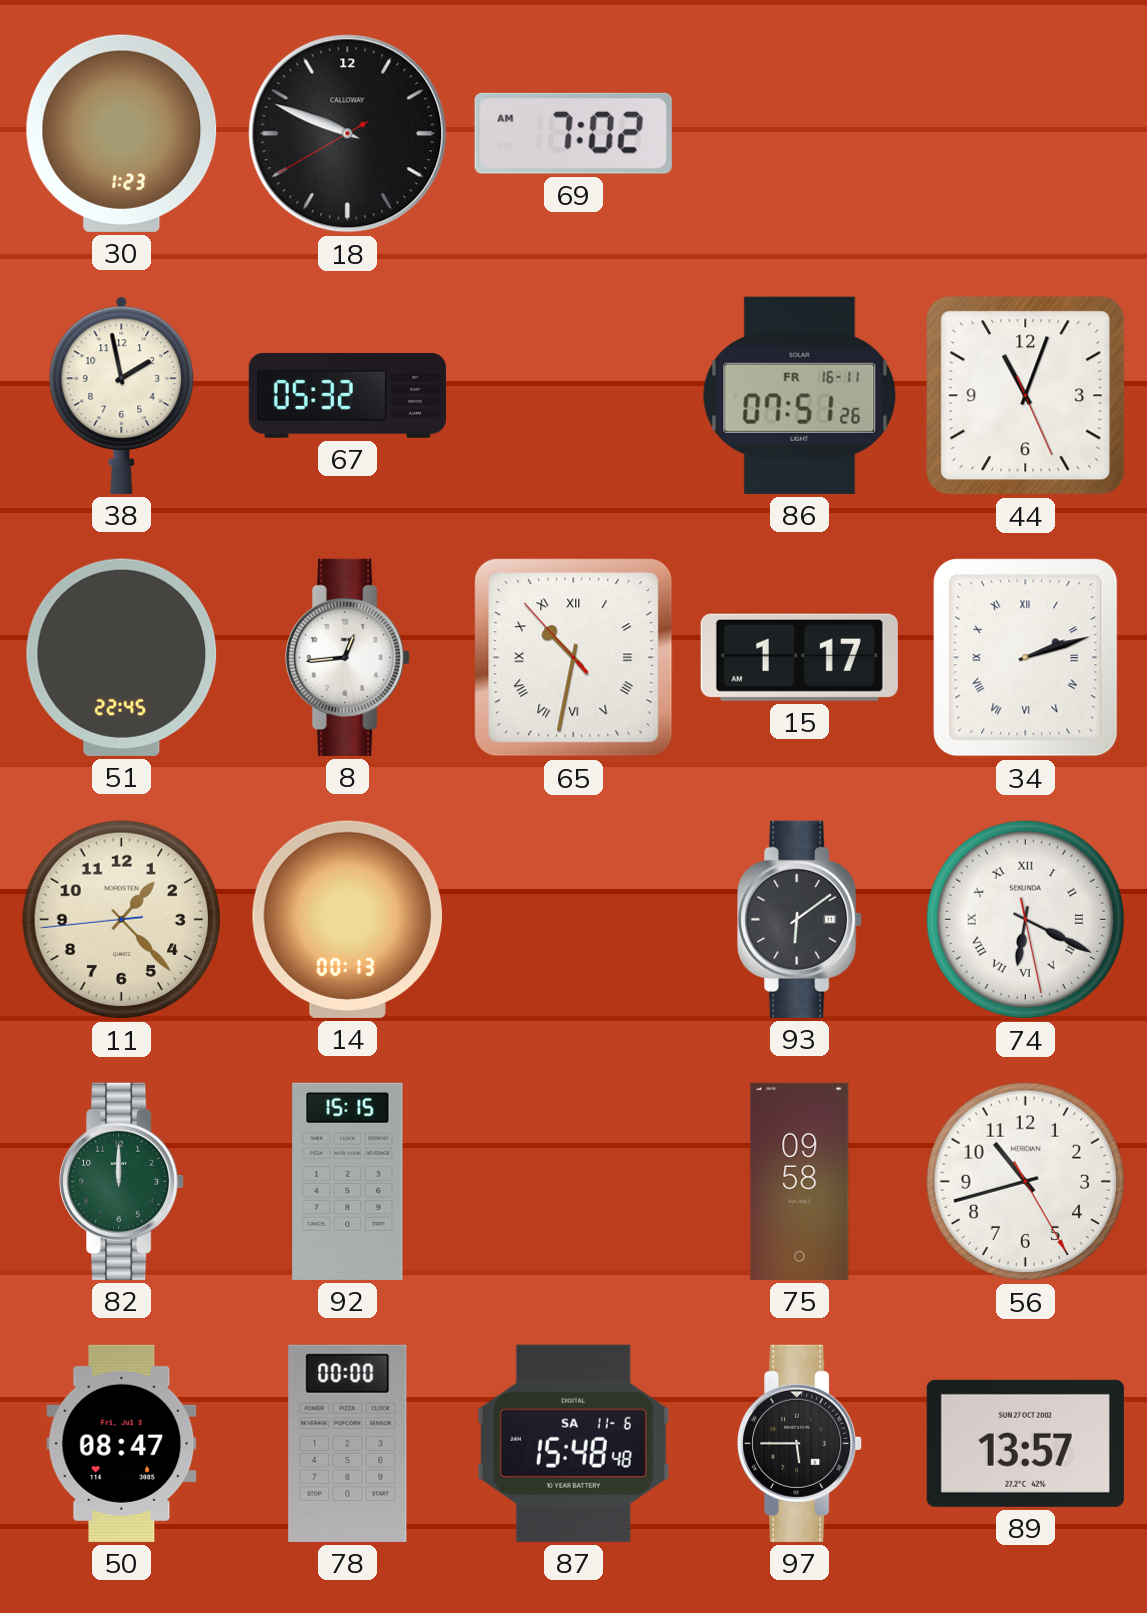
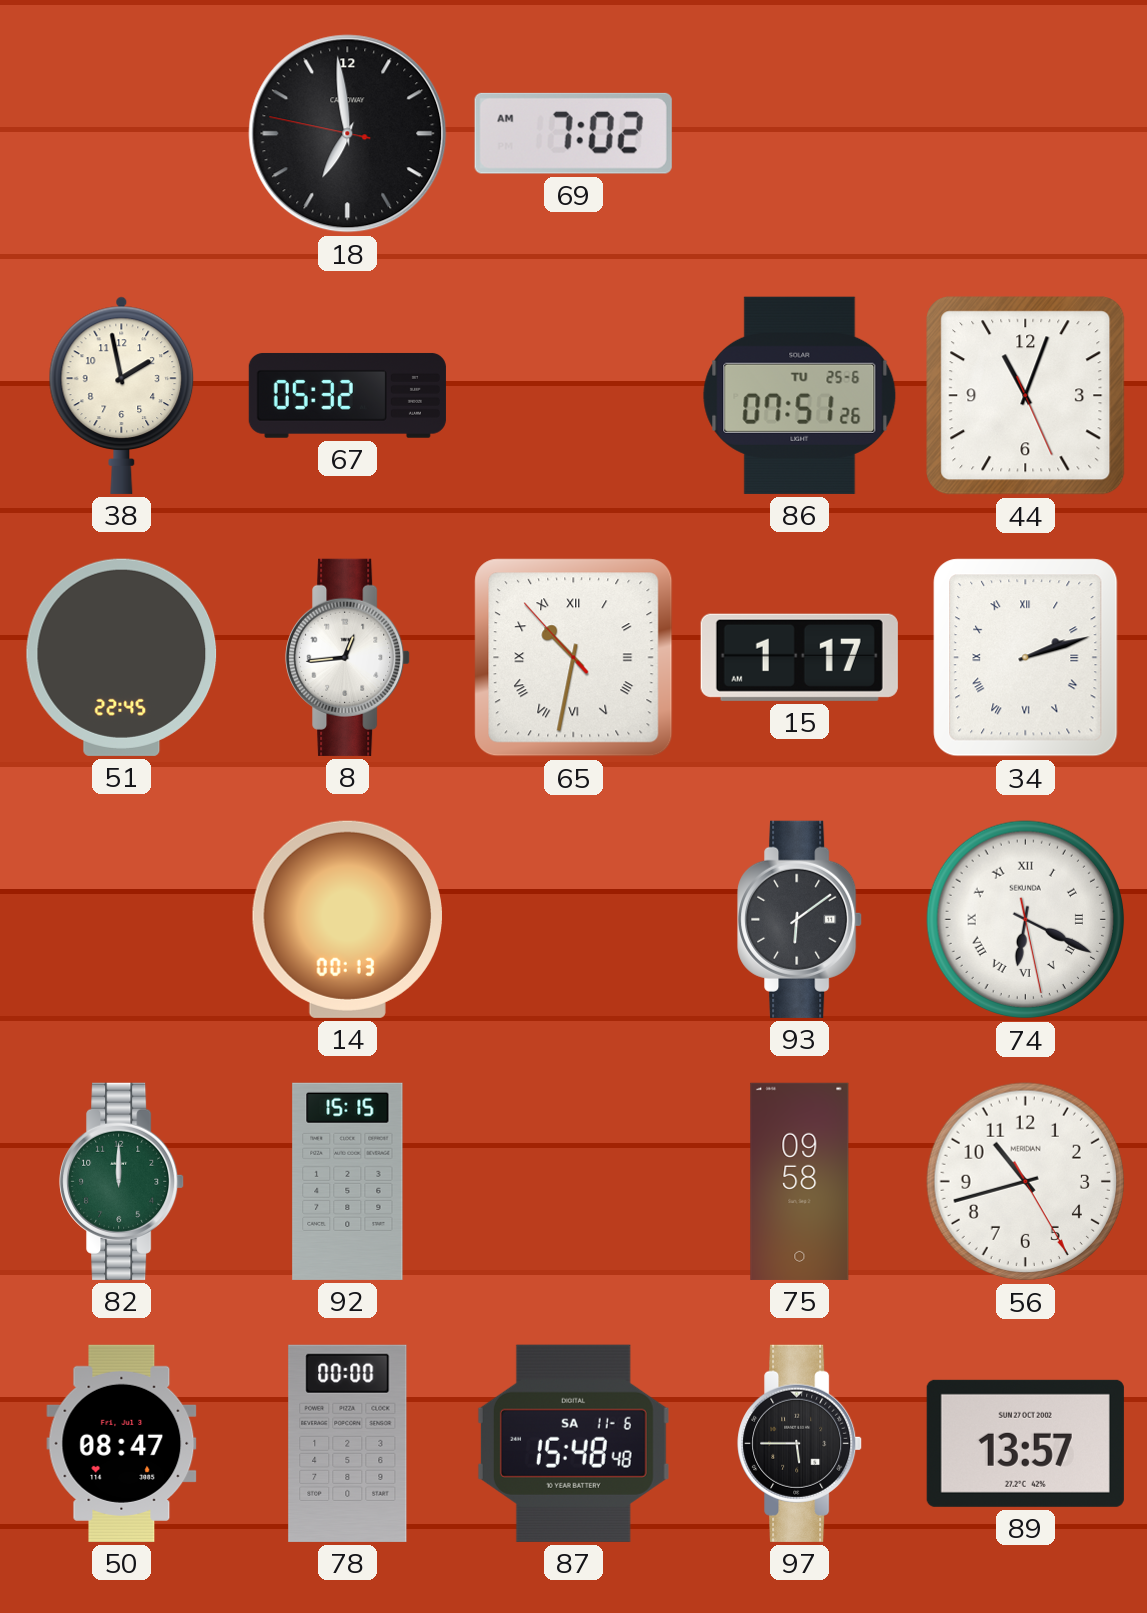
30: 1:23 -> none
18: 9:48 -> 6:58
86 date: FR 16-11 -> TU 25-6
11: 1:22 -> none
